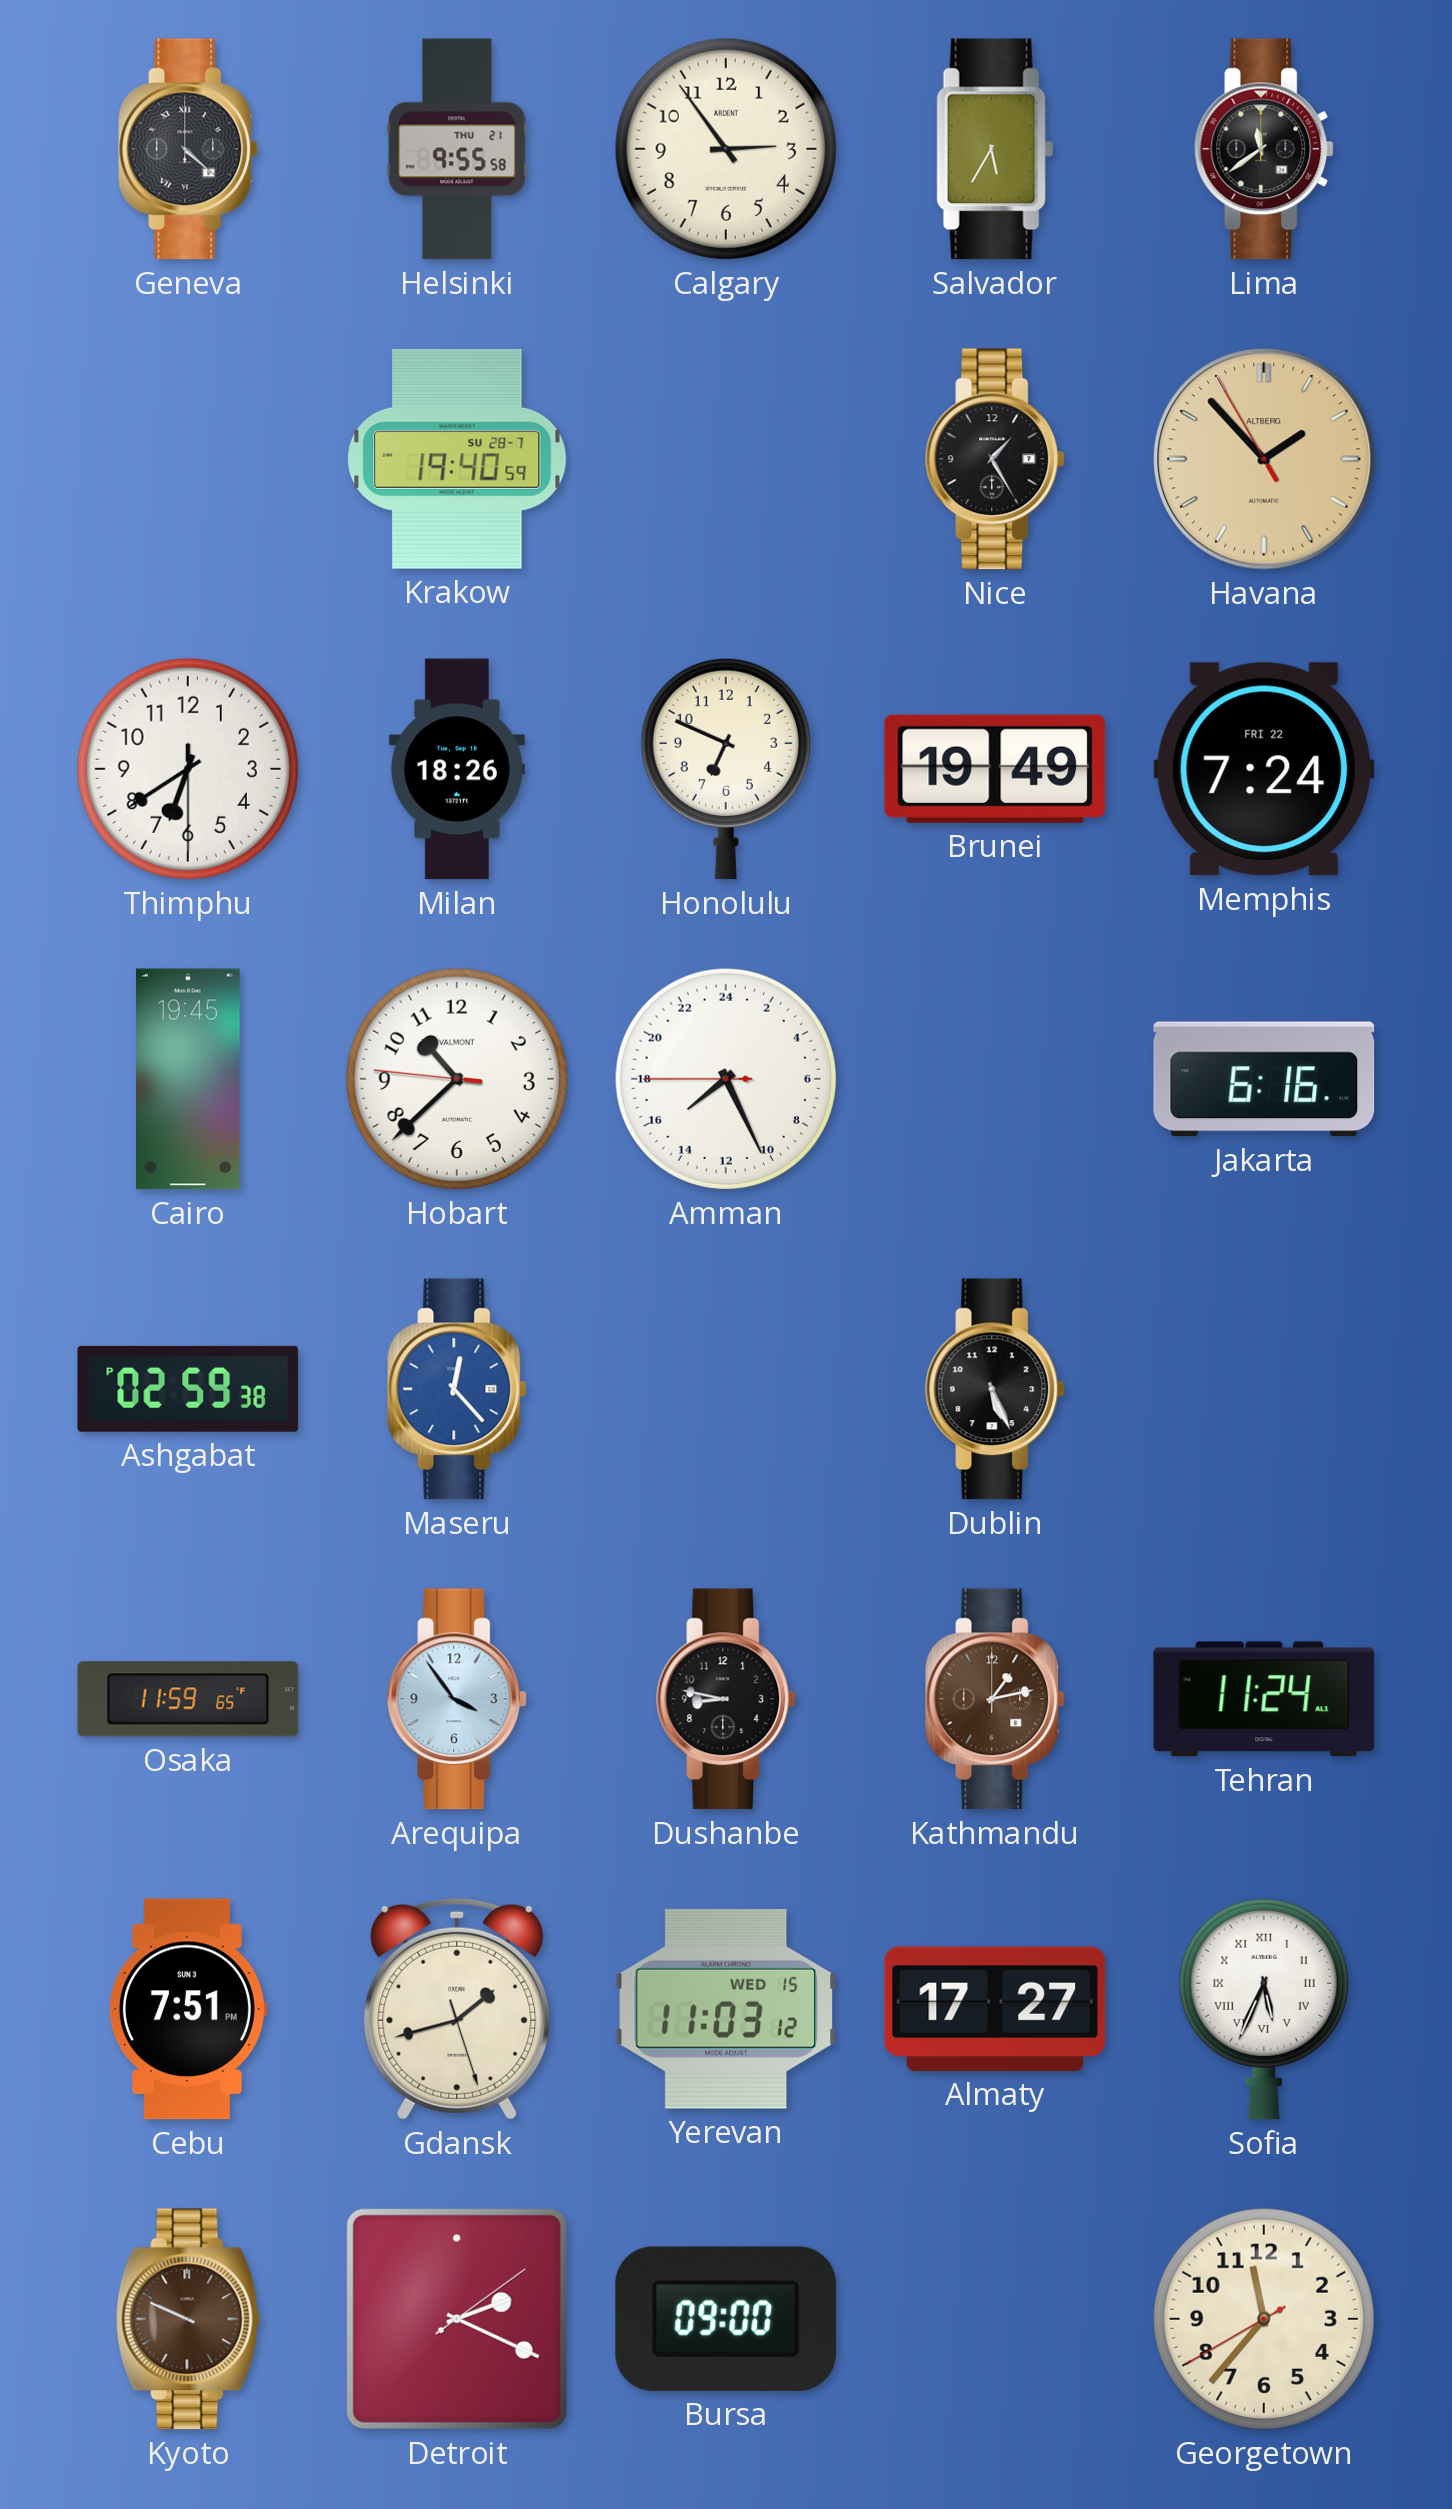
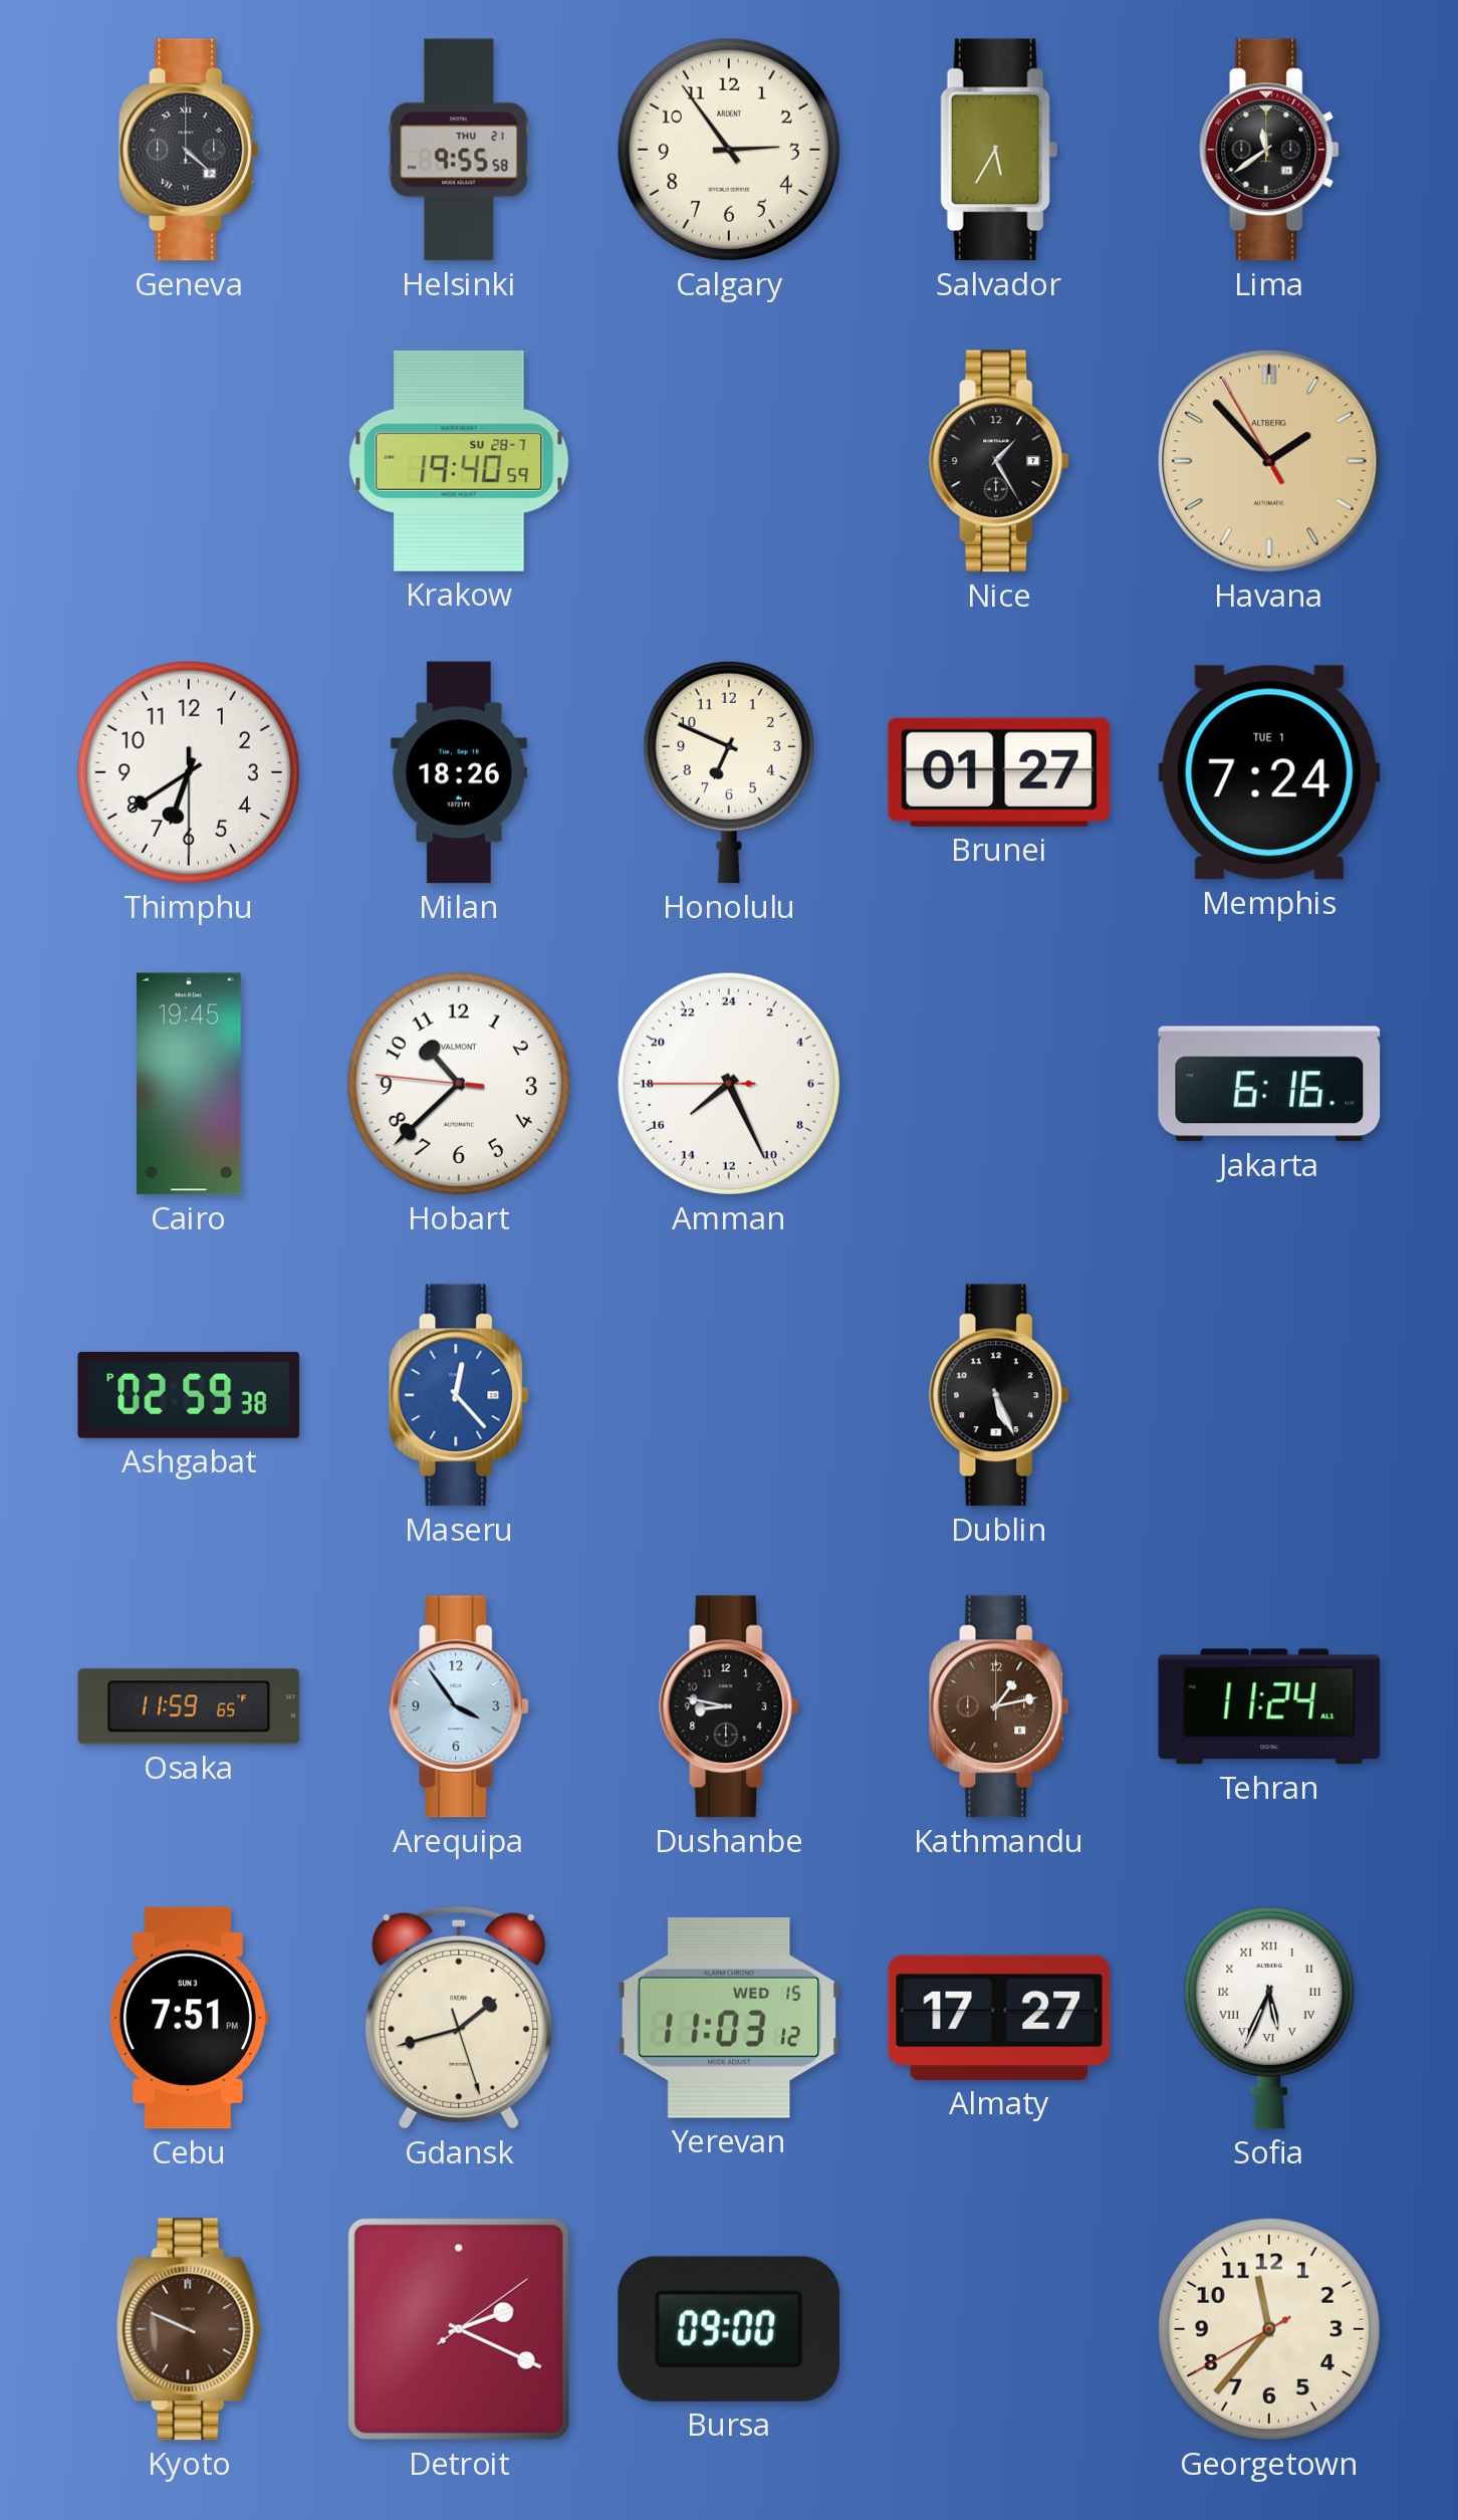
Brunei: 19:49 -> 01:27
Memphis date: FRI 22 -> TUE 1
